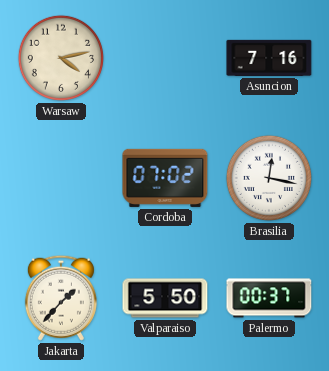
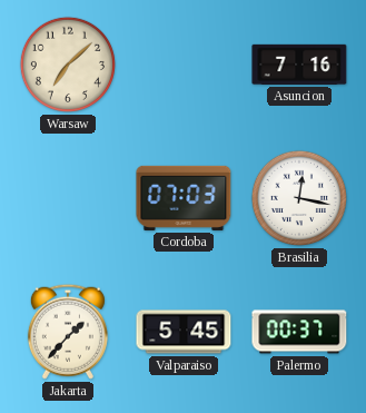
Warsaw: 4:13 -> 7:08
Cordoba: 07:02 -> 07:03
Valparaiso: 5:50 -> 5:45
